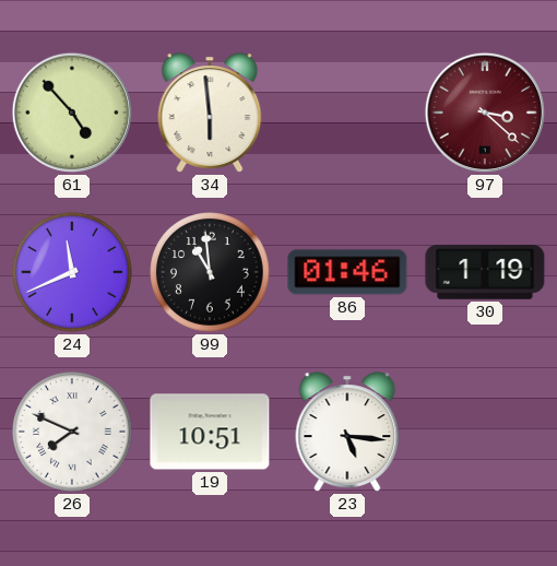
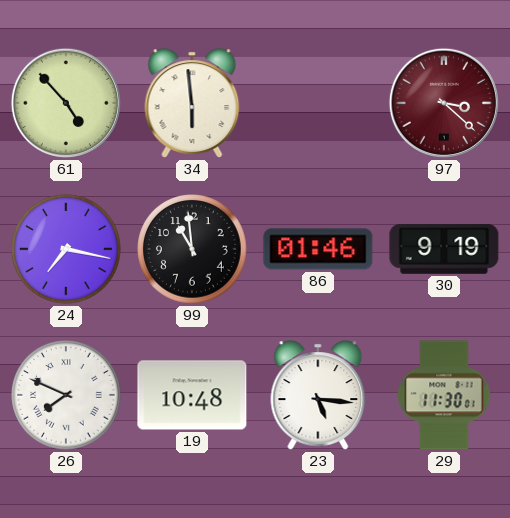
24: 11:41 -> 7:17
30: 1:19 -> 9:19
19: 10:51 -> 10:48
29: none -> 11:30
